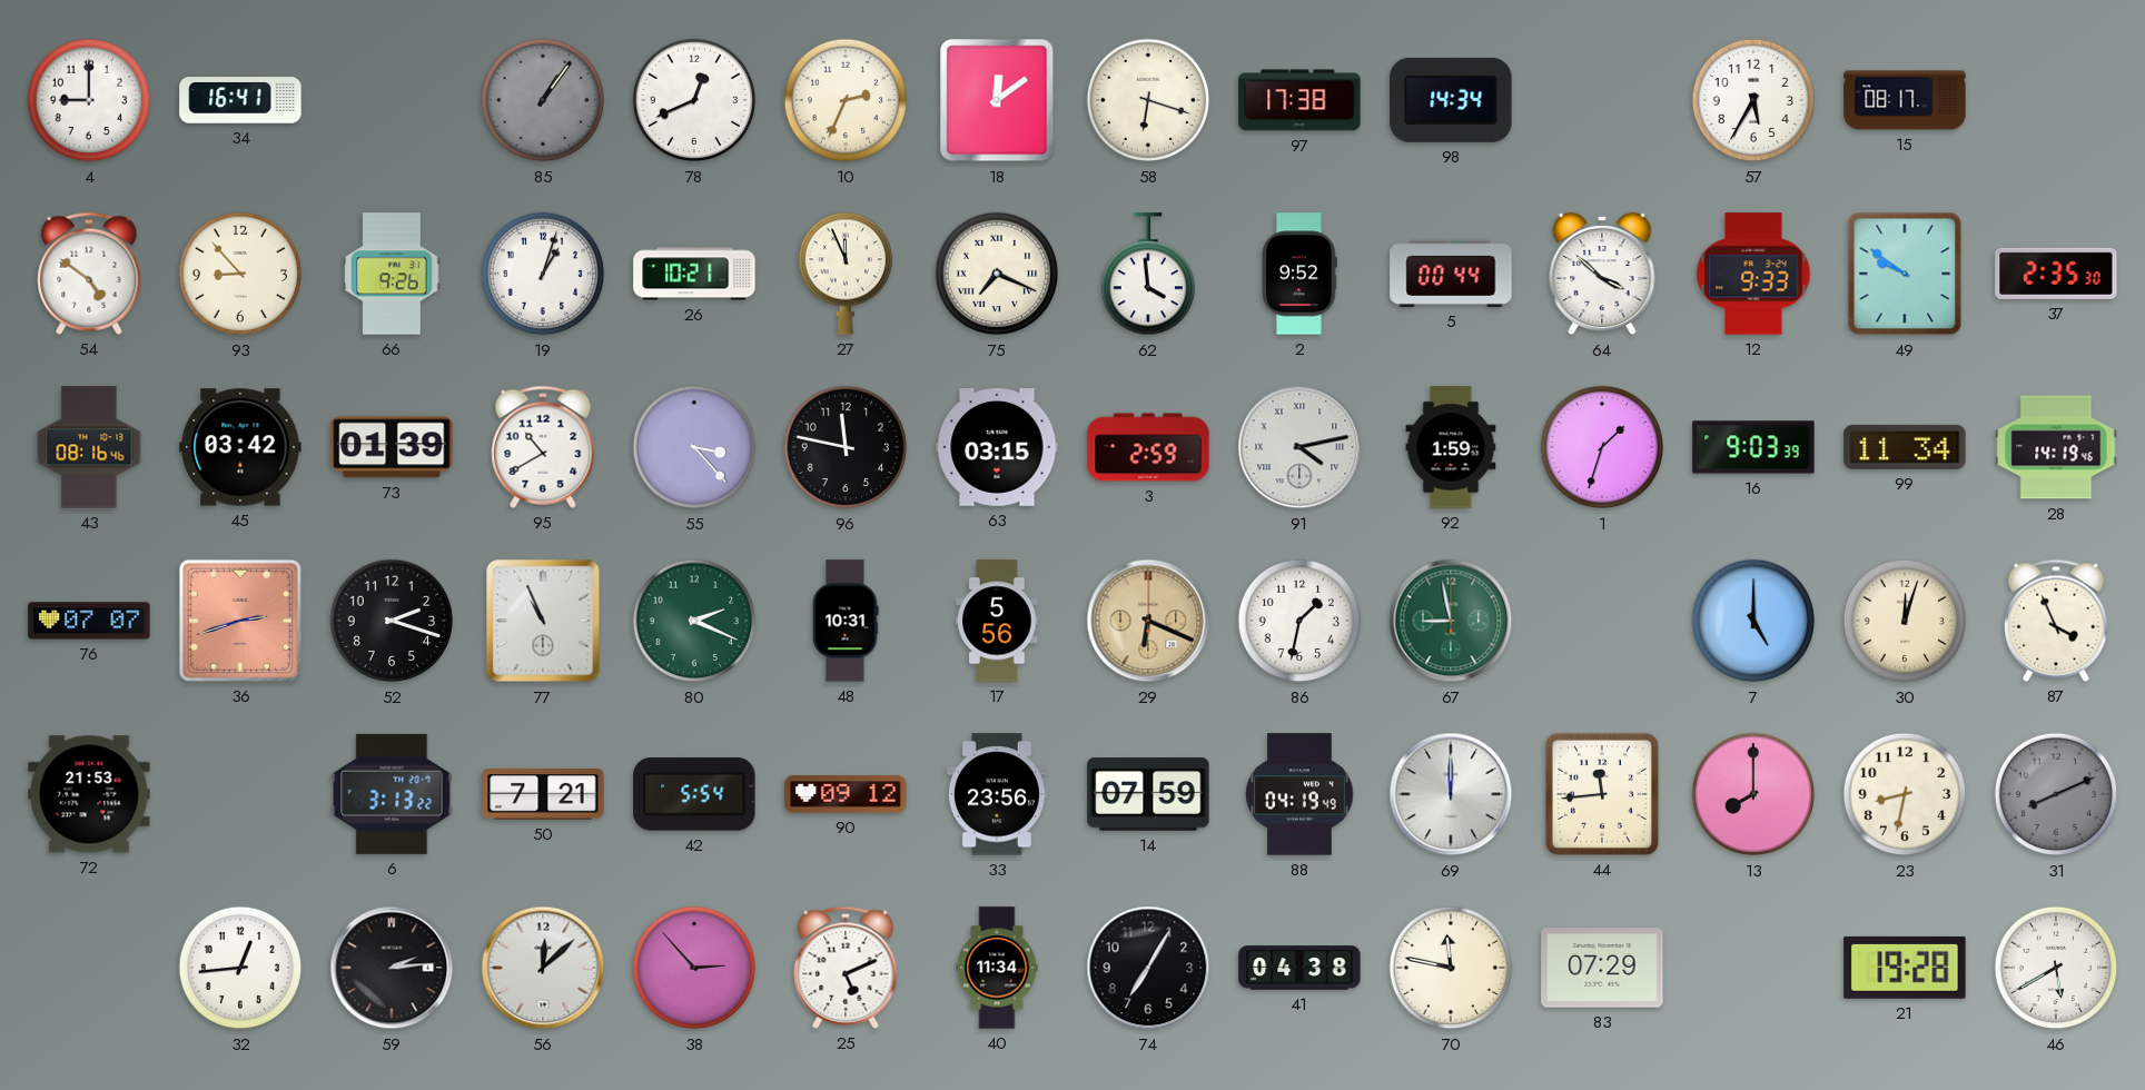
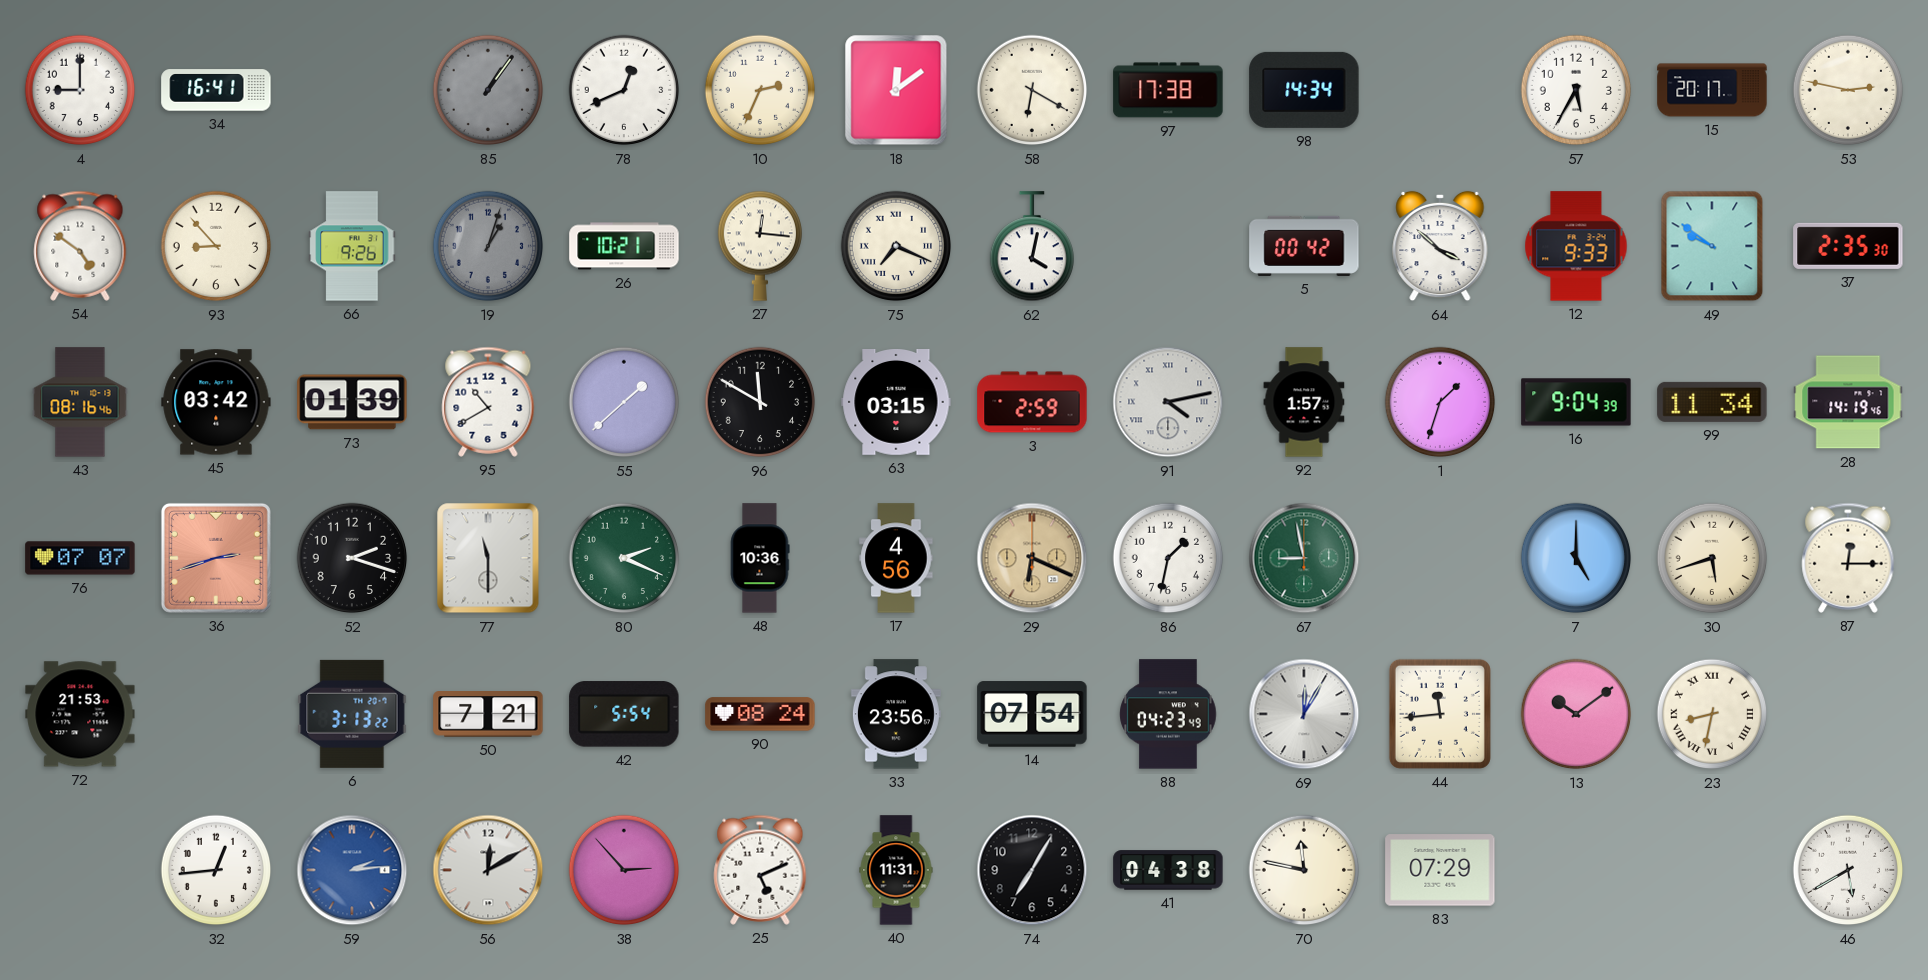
58: 6:18 -> 6:20
15: 08:17 -> 20:17
53: none -> 2:47
19 dial: white -> grey
27: 11:56 -> 12:16
62: 3:59 -> 4:02
2: 9:52 -> none
5: 00:44 -> 00:42
55: 3:23 -> 1:38
96: 11:47 -> 11:50
92: 1:59 -> 1:57
16: 9:03 -> 9:04
77: 10:56 -> 11:30
48: 10:31 -> 10:36
17: 5:56 -> 4:56
30: 12:03 -> 5:42
87: 3:56 -> 12:15
90: 09:12 -> 08:24
14: 07:59 -> 07:54
88: 04:19 -> 04:23
69: 12:00 -> 12:05
13: 8:00 -> 10:09
23 numerals: Arabic -> Roman
31: 8:11 -> none
59 dial: black -> blue
56: 12:08 -> 12:10
40: 11:34 -> 11:31
21: 19:28 -> none
